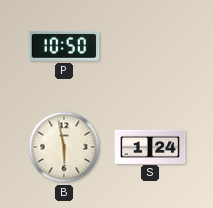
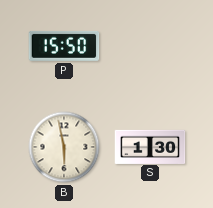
P: 10:50 -> 15:50
S: 1:24 -> 1:30
